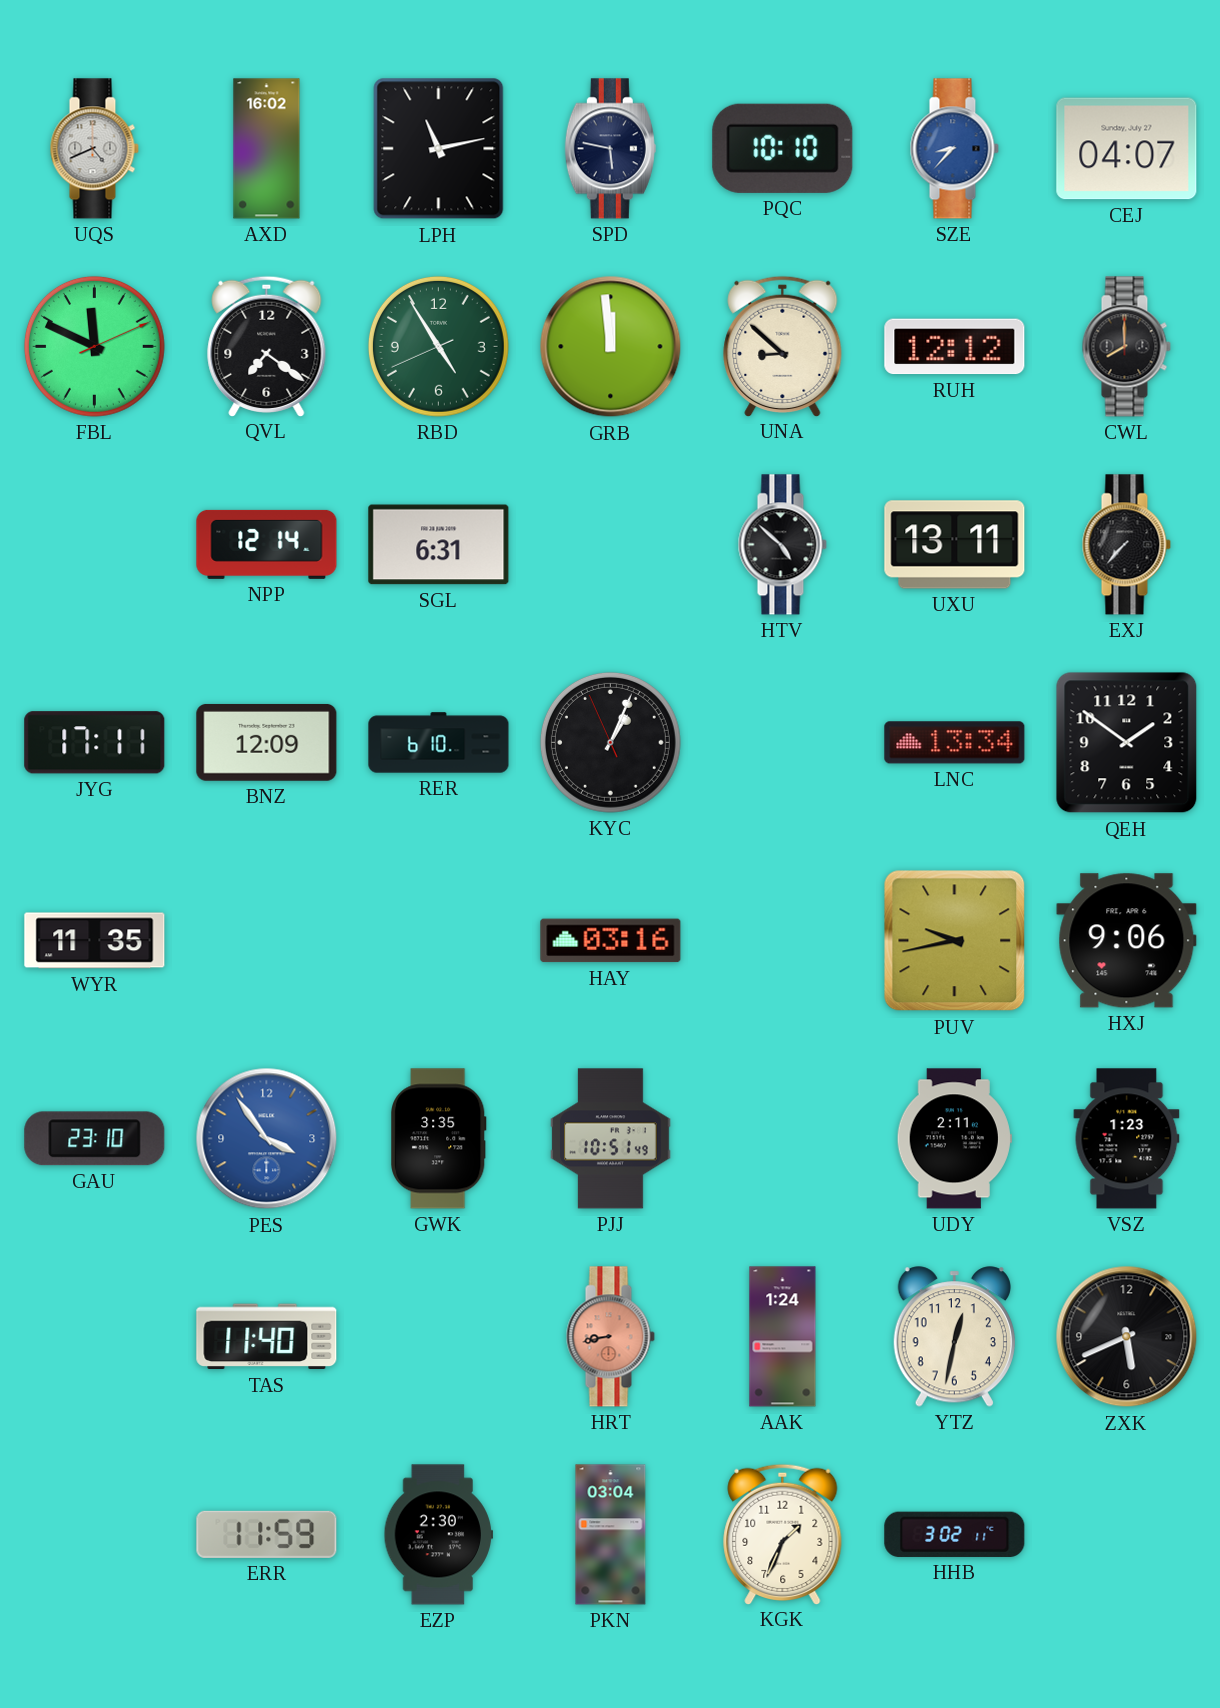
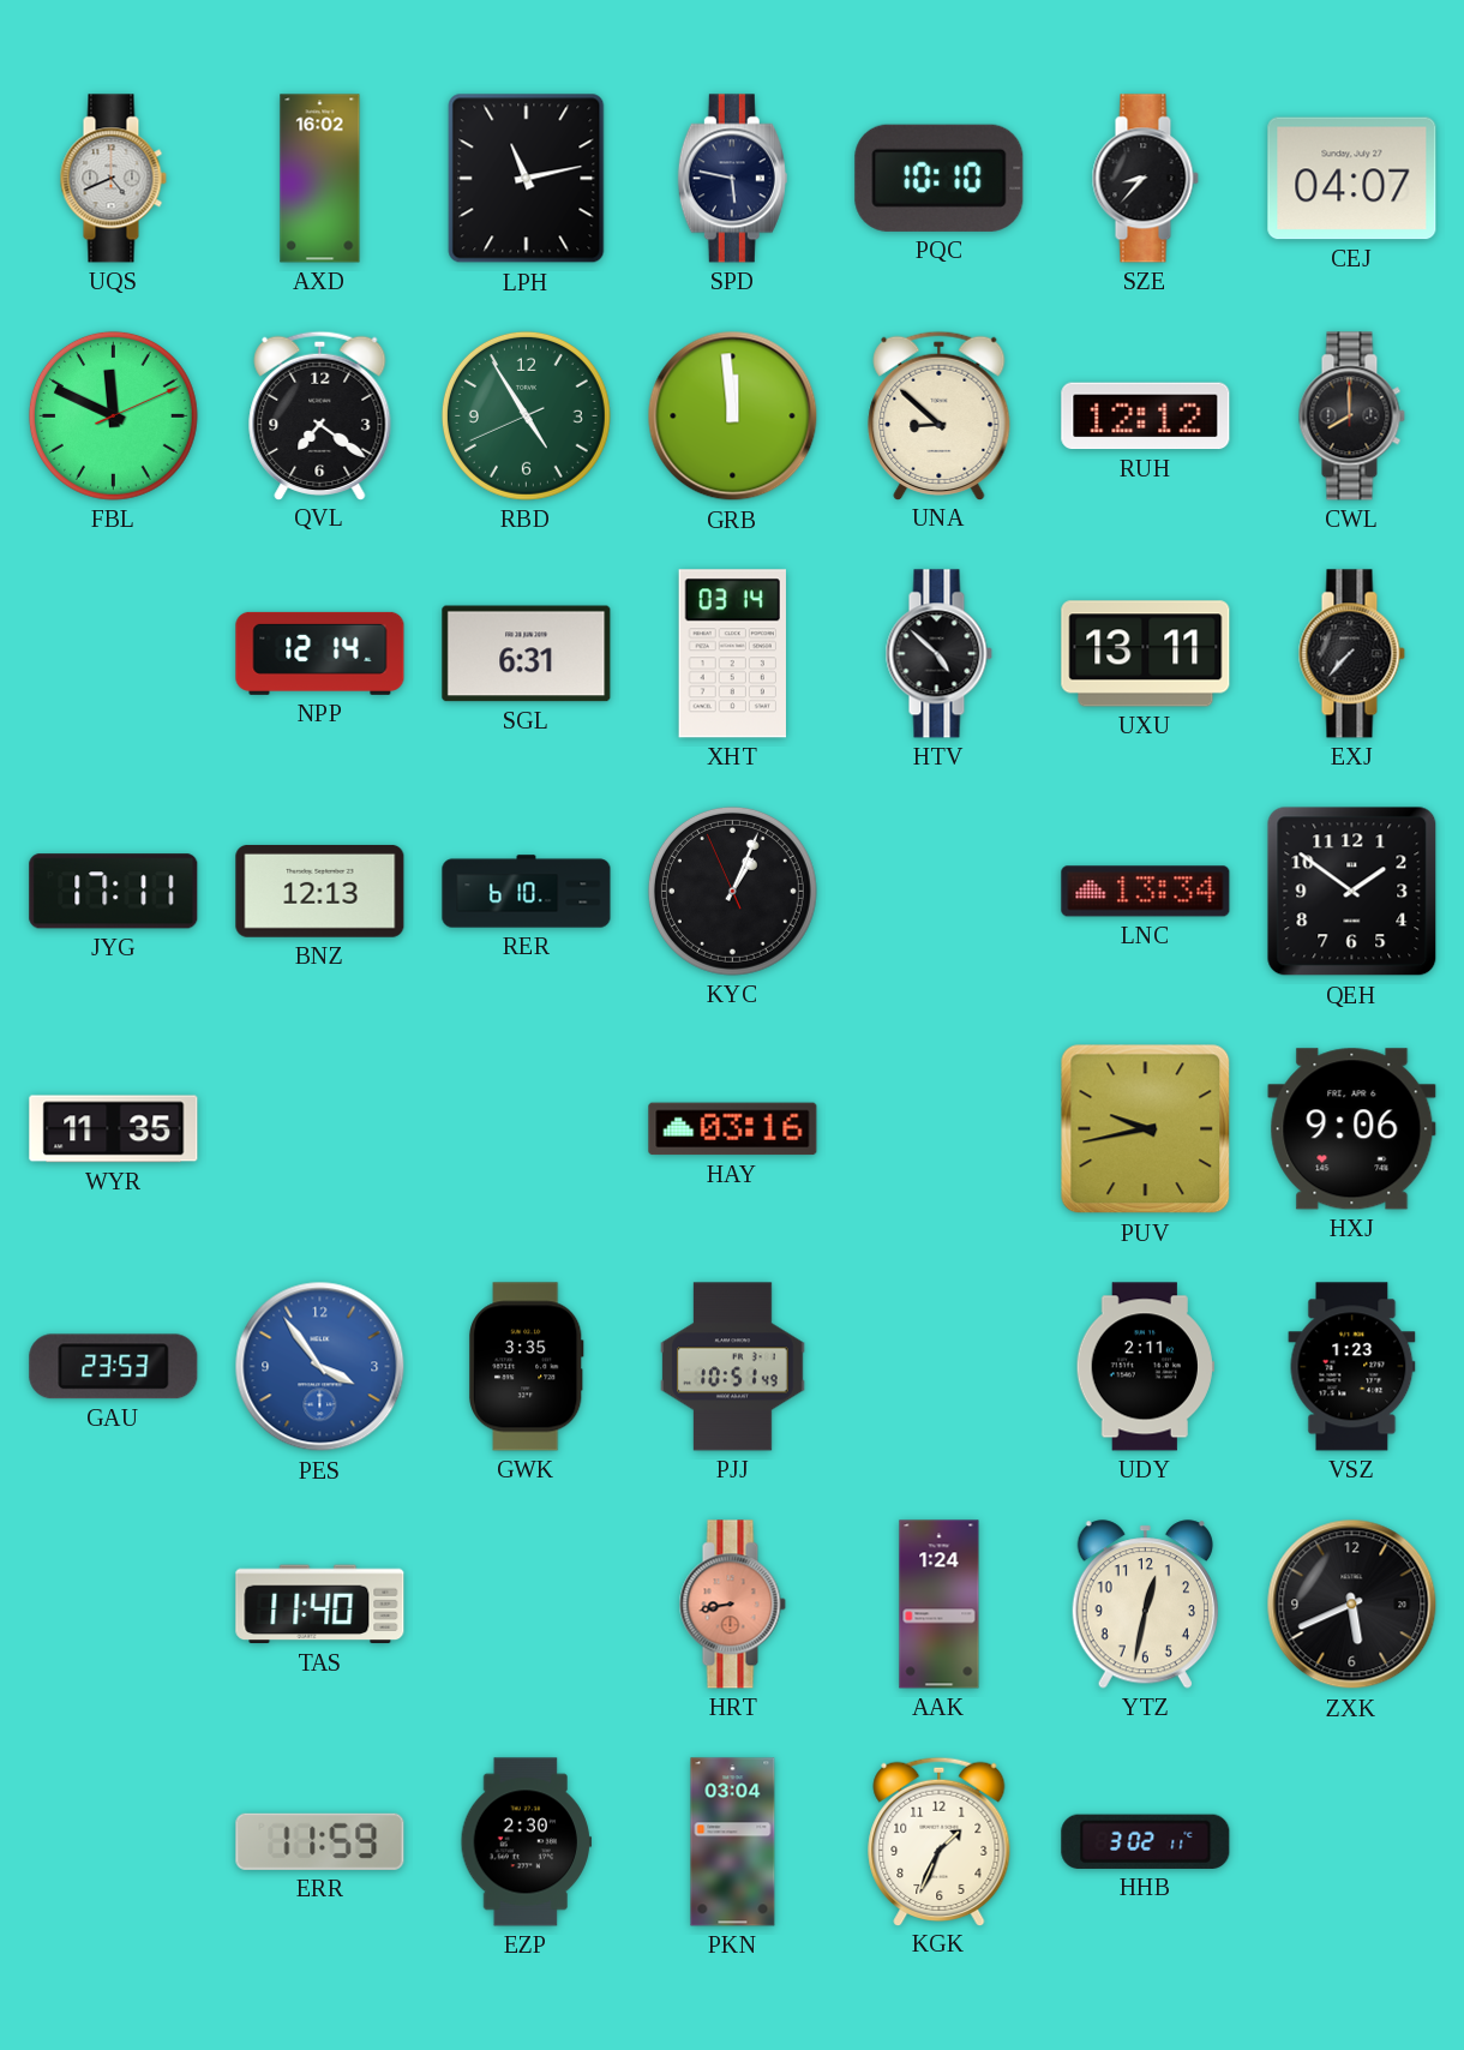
SZE dial: blue -> black
XHT: none -> 03:14
BNZ: 12:09 -> 12:13
GAU: 23:10 -> 23:53
